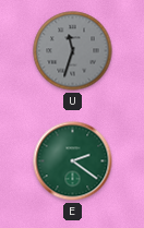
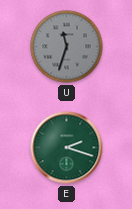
E: 2:21 -> 2:18
